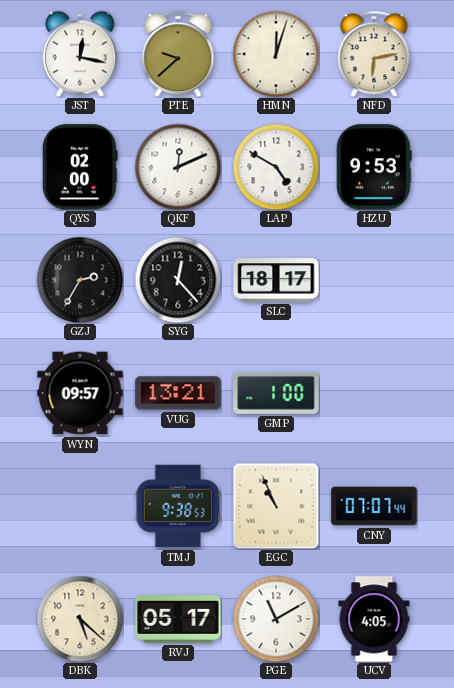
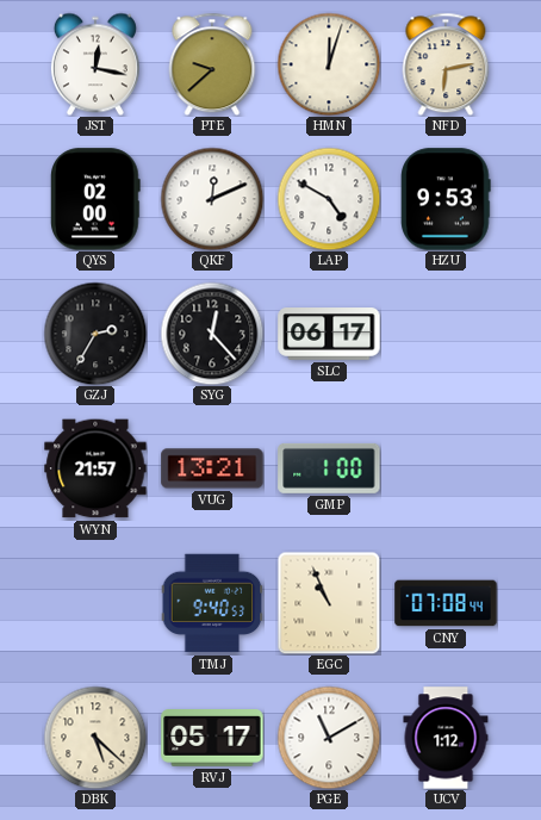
SLC: 18:17 -> 06:17
WYN: 09:57 -> 21:57
TMJ: 9:38 -> 9:40
CNY: 07:07 -> 07:08
UCV: 4:05 -> 1:12
